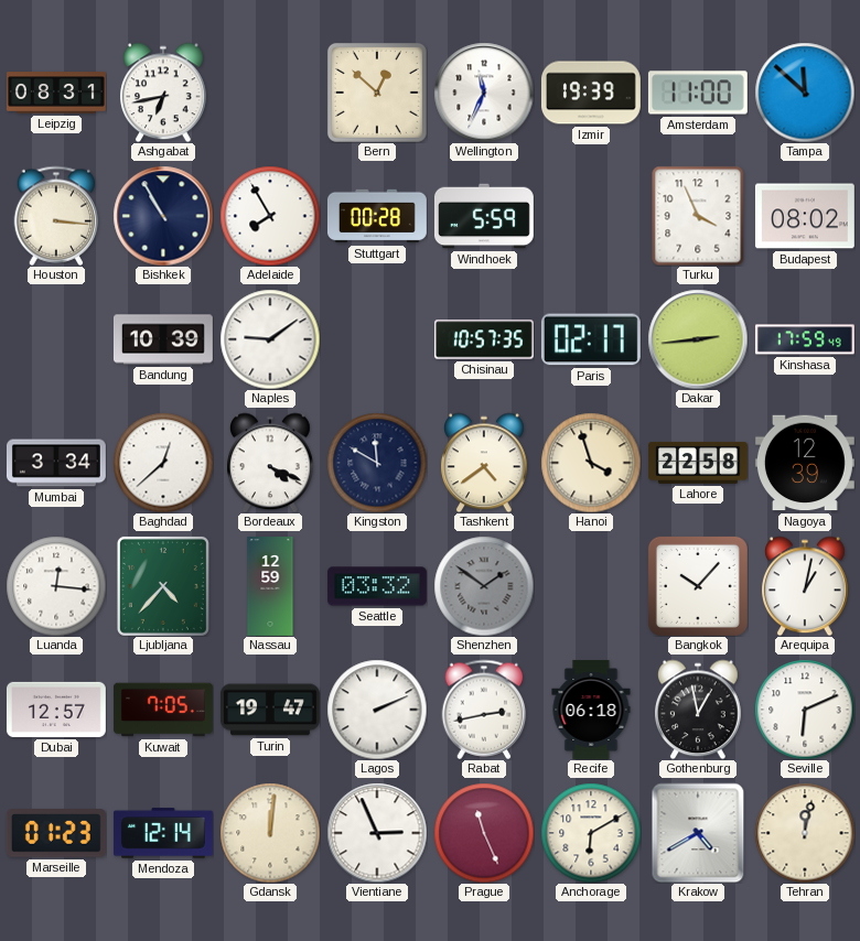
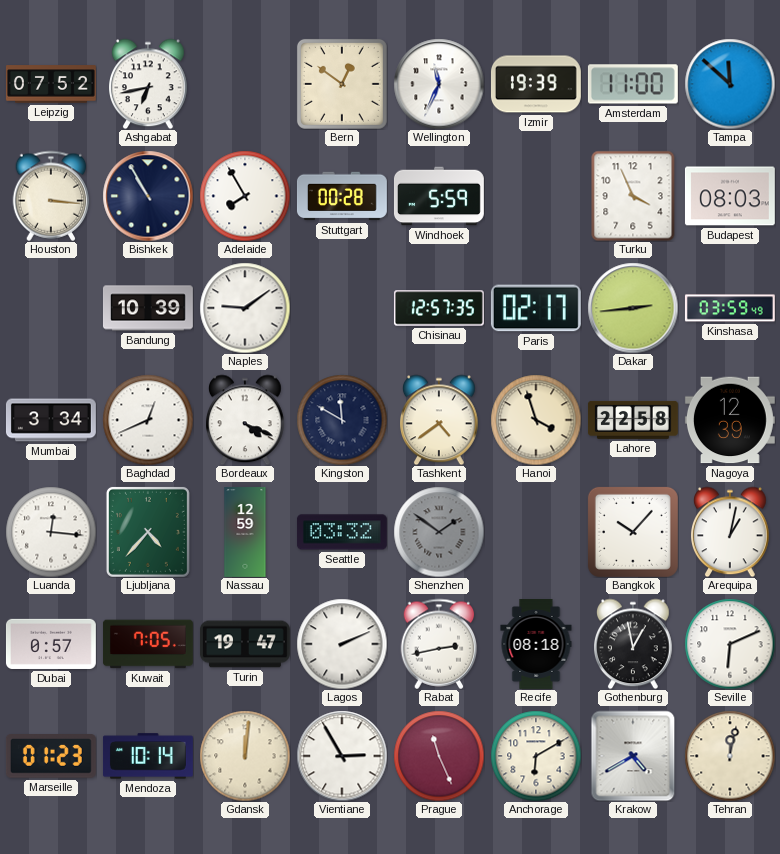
Leipzig: 08:31 -> 07:52
Bern: 12:52 -> 12:51
Budapest: 08:02 -> 08:03
Chisinau: 10:57 -> 12:57
Kinshasa: 17:59 -> 03:59
Baghdad: 12:38 -> 12:41
Dubai: 12:57 -> 0:57
Recife: 06:18 -> 08:18
Mendoza: 12:14 -> 10:14
Vientiane: 2:56 -> 2:55
